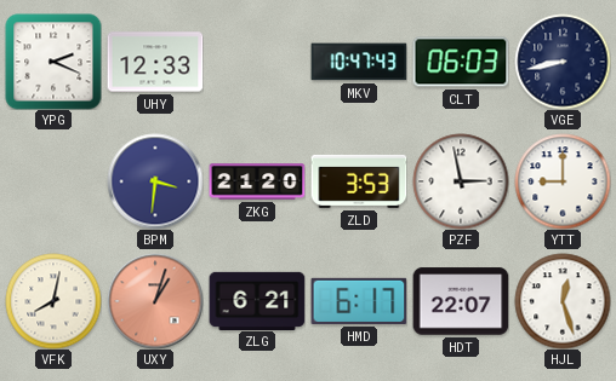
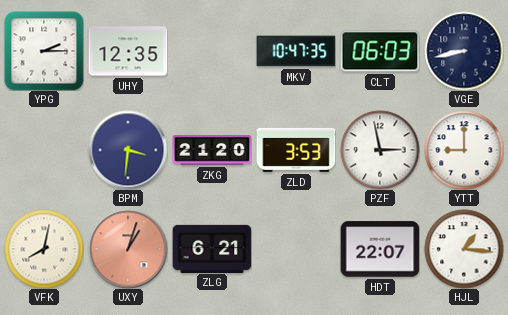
YPG: 2:19 -> 2:15
UHY: 12:33 -> 12:35
MKV: 10:47:43 -> 10:47:35
HMD: 6:17 -> none
HJL: 12:27 -> 1:16
